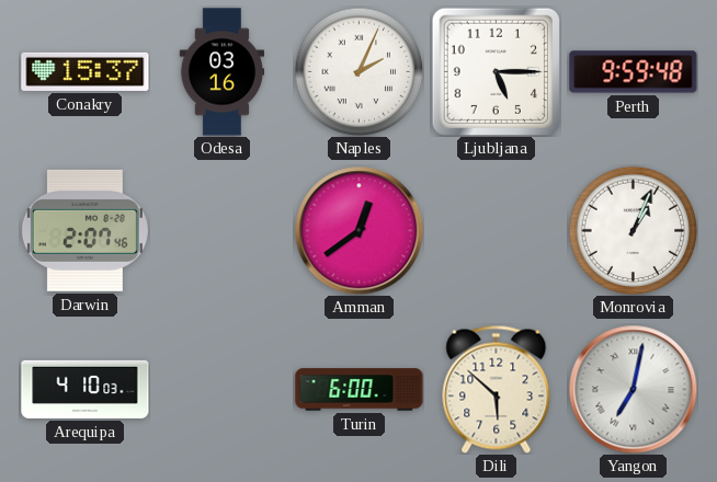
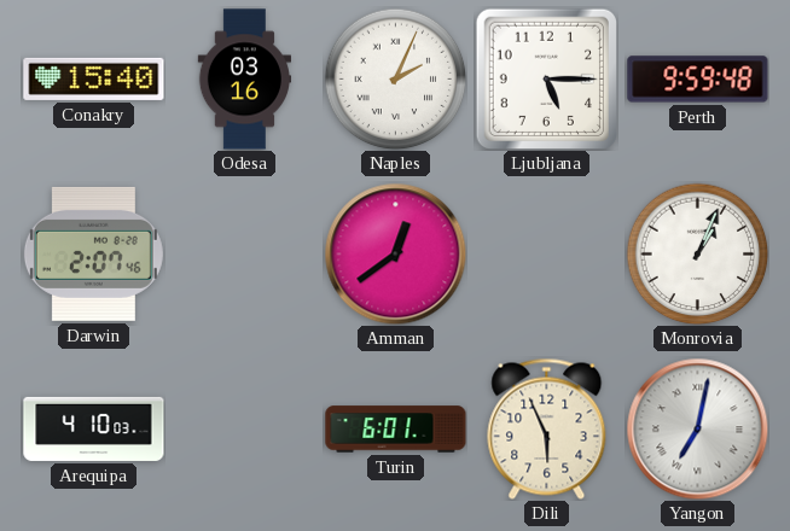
Conakry: 15:37 -> 15:40
Turin: 6:00 -> 6:01
Dili: 5:52 -> 5:56
